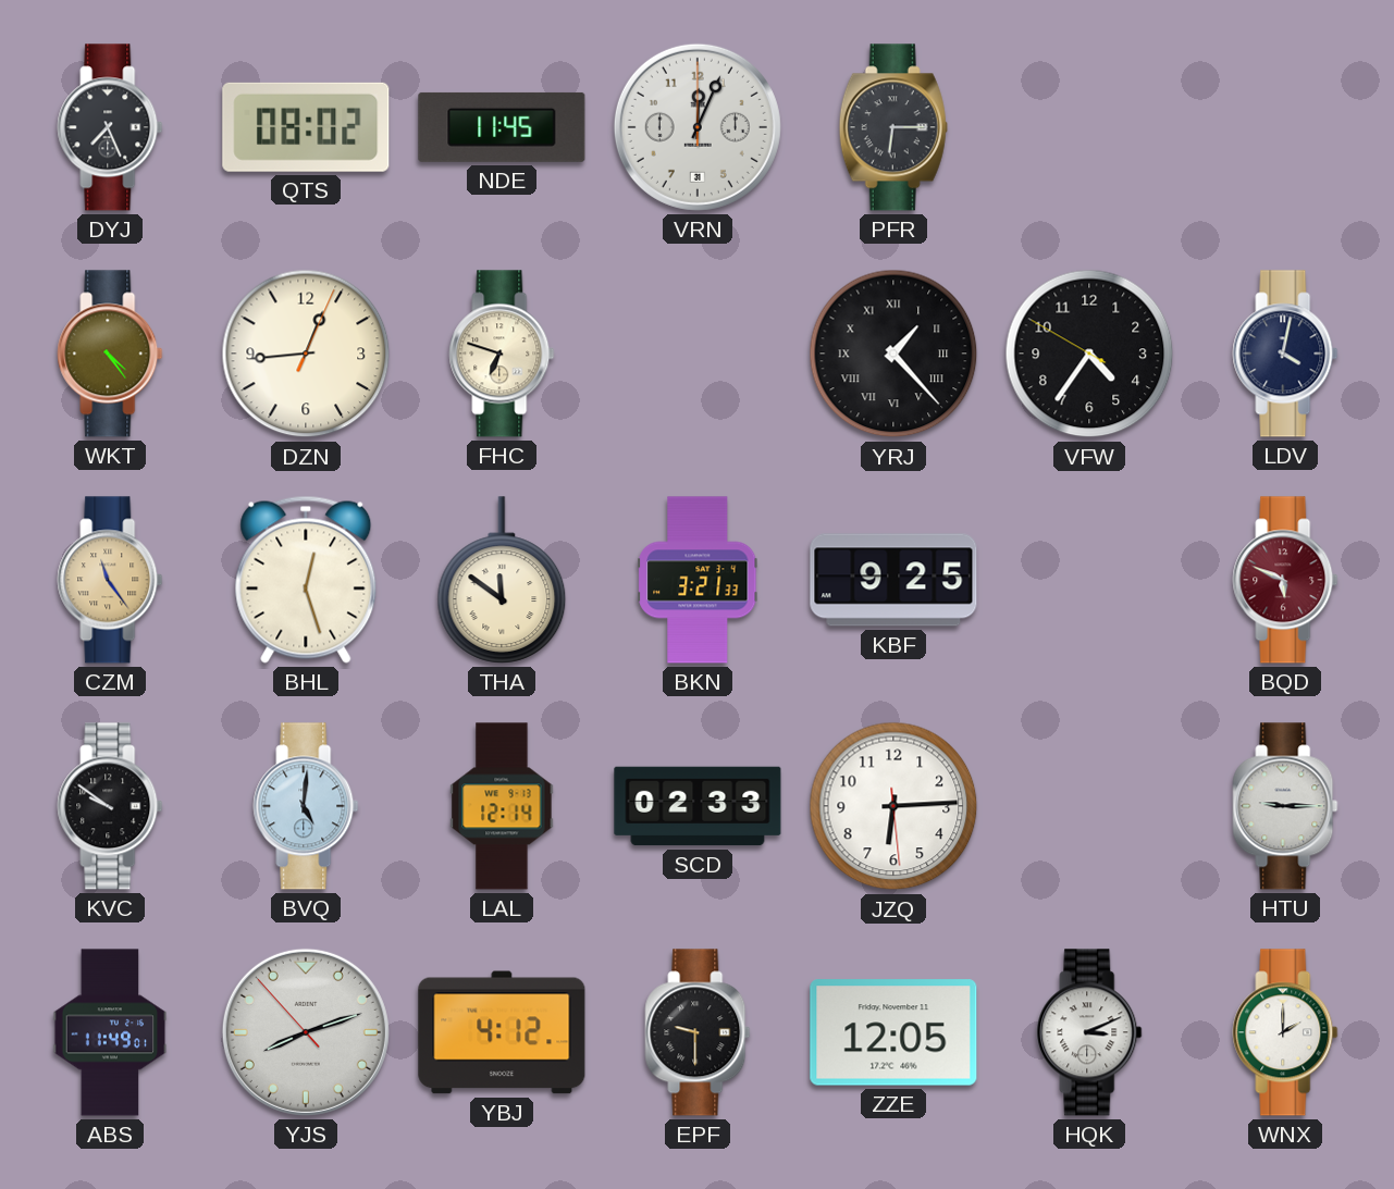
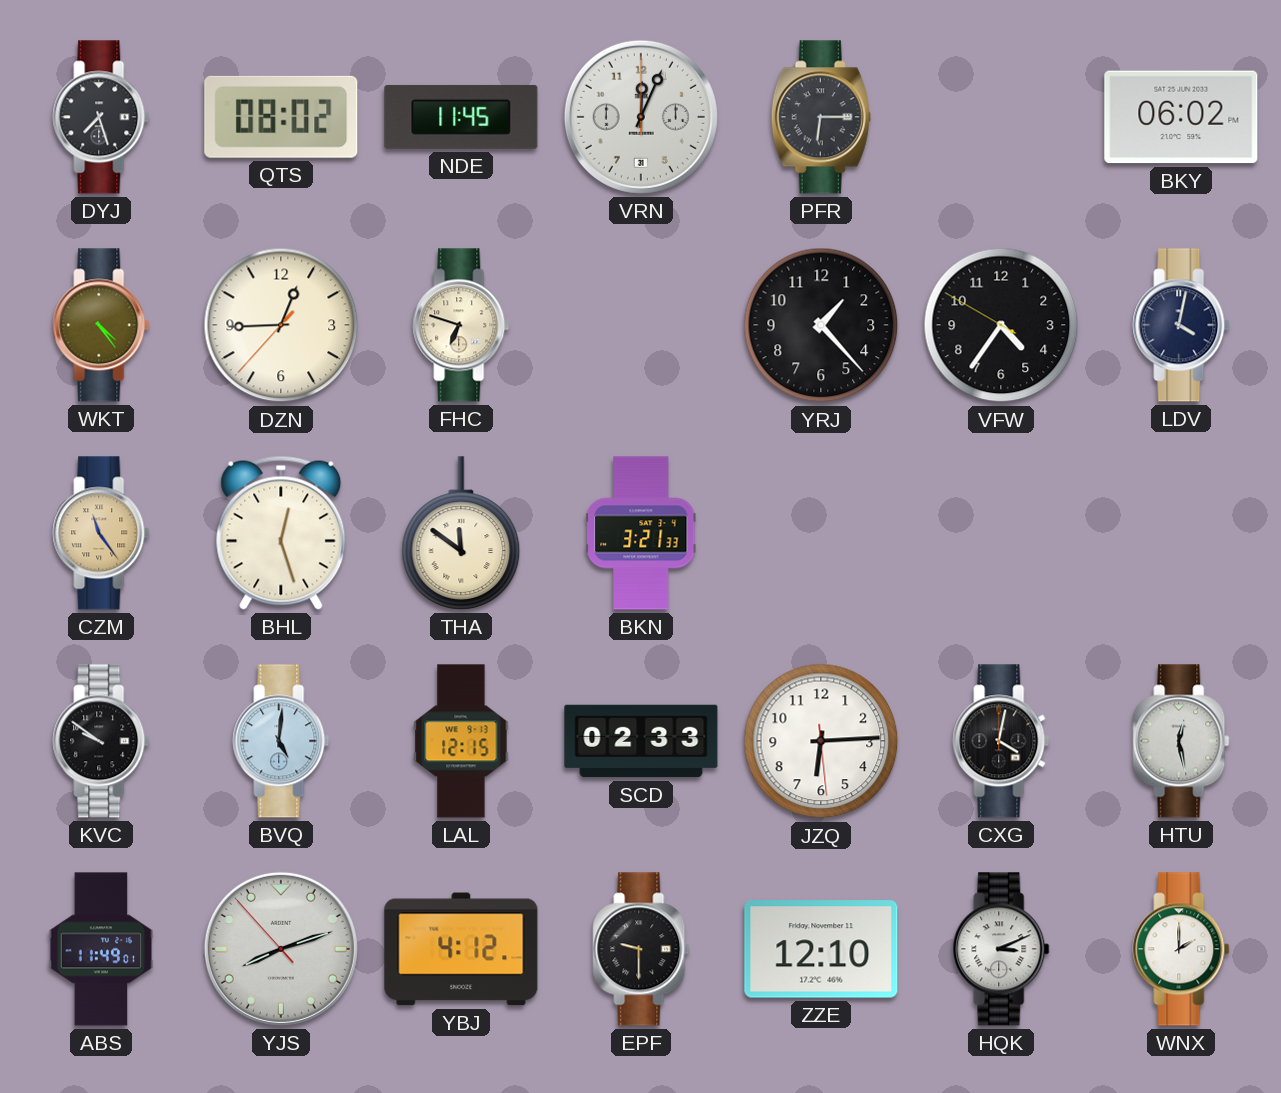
DYJ: 7:26 -> 7:27
BKY: none -> 06:02
DZN: 12:44:04 -> 12:44:37
YRJ numerals: Roman -> Arabic
KBF: 9:25 -> none
BQD: 5:49 -> none
LAL: 12:14 -> 12:15
CXG: none -> 4:02
HTU: 9:15 -> 12:28
ZZE: 12:05 -> 12:10
